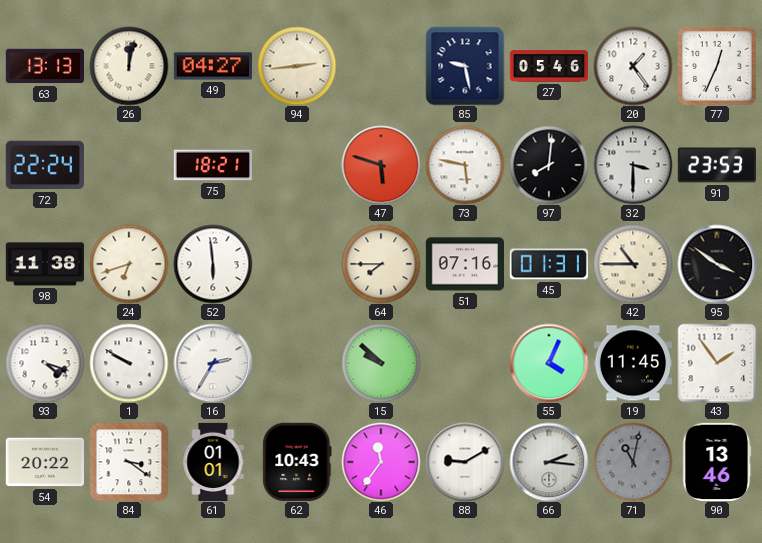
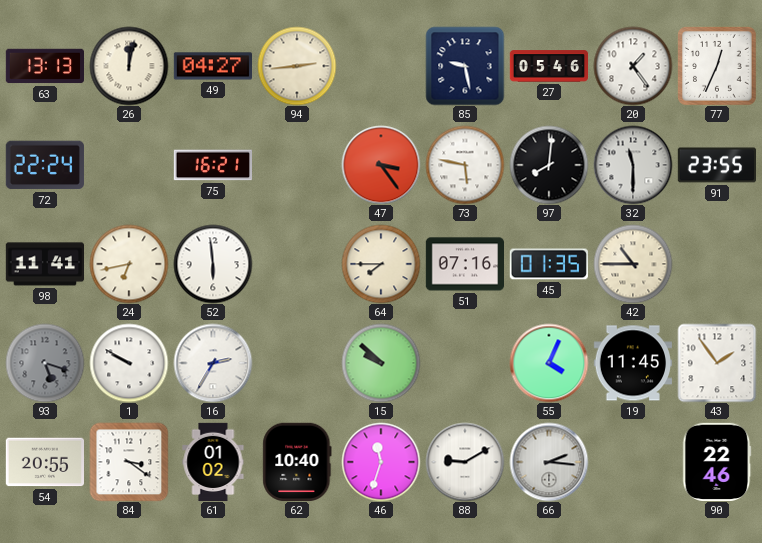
75: 18:21 -> 16:21
47: 5:48 -> 3:24
32: 3:30 -> 11:30
91: 23:53 -> 23:55
98: 11:38 -> 11:41
24: 6:42 -> 6:43
45: 01:31 -> 01:35
95: 3:51 -> none
93: 4:18 -> 5:18
93 dial: white -> grey
54: 20:22 -> 20:55
61: 01:01 -> 01:02
62: 10:43 -> 10:40
46: 11:36 -> 11:33
71: 11:02 -> none
90: 13:46 -> 22:46
